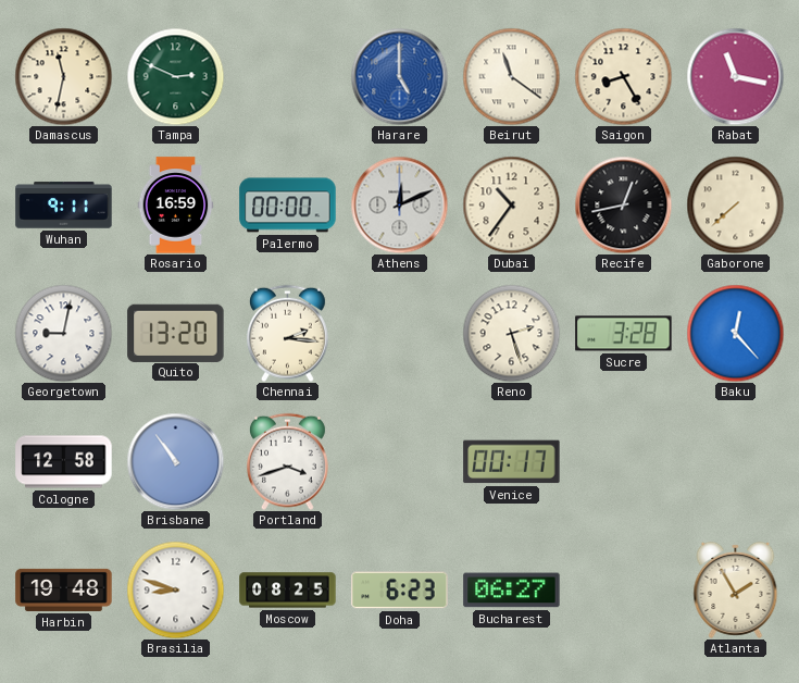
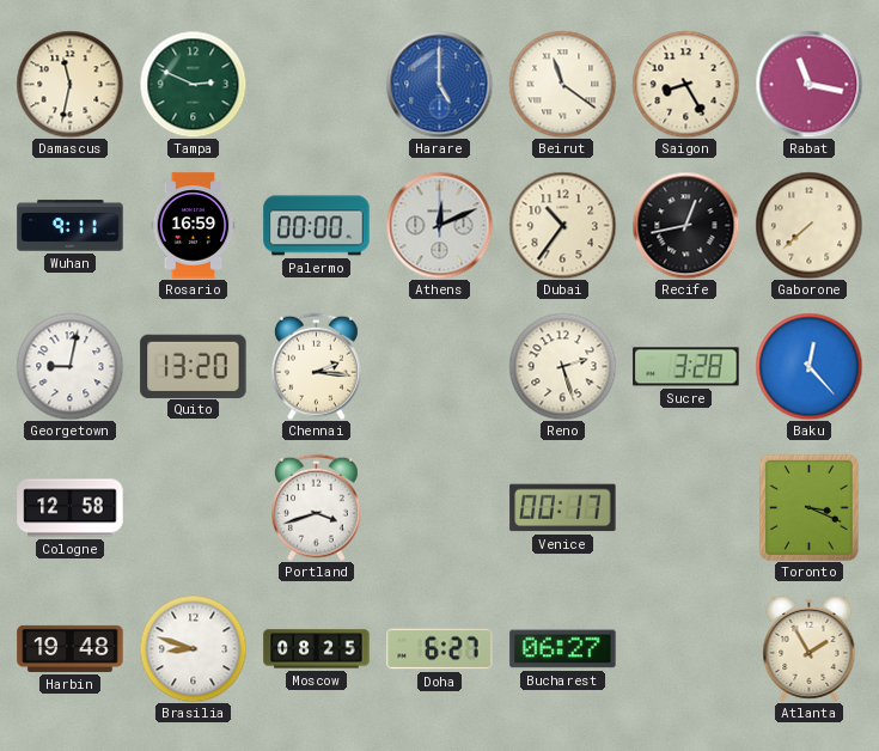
Brisbane: 10:54 -> none
Toronto: none -> 3:19
Doha: 6:23 -> 6:27
